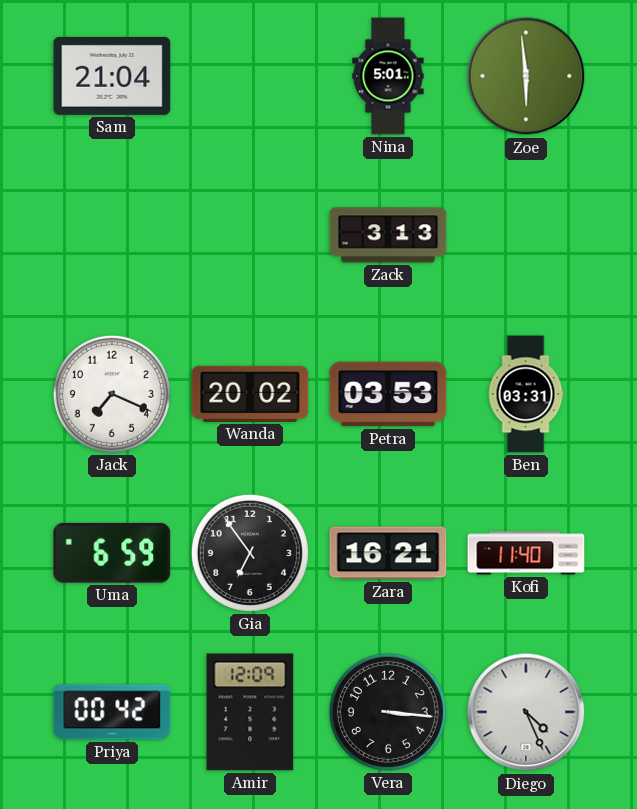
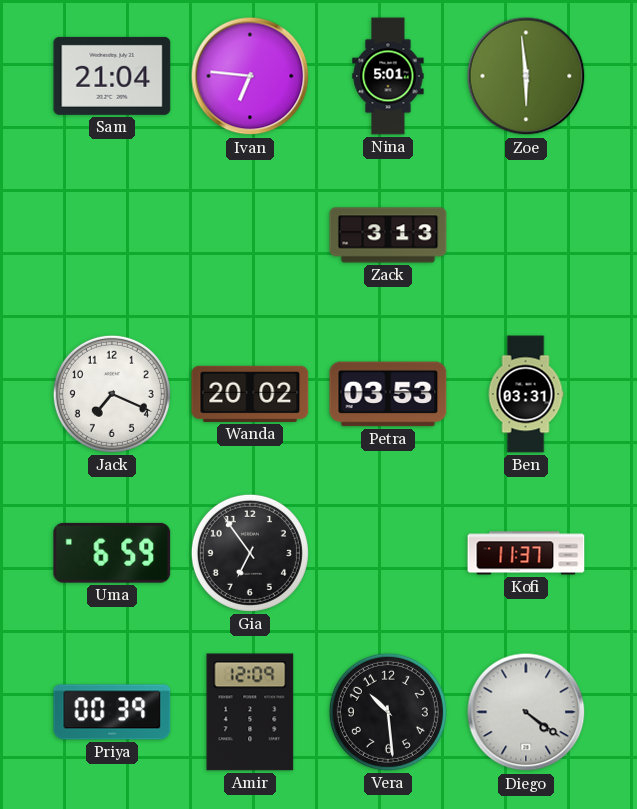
Ivan: none -> 6:46
Zara: 16:21 -> none
Kofi: 11:40 -> 11:37
Priya: 00:42 -> 00:39
Vera: 3:16 -> 10:29
Diego: 4:26 -> 4:21
